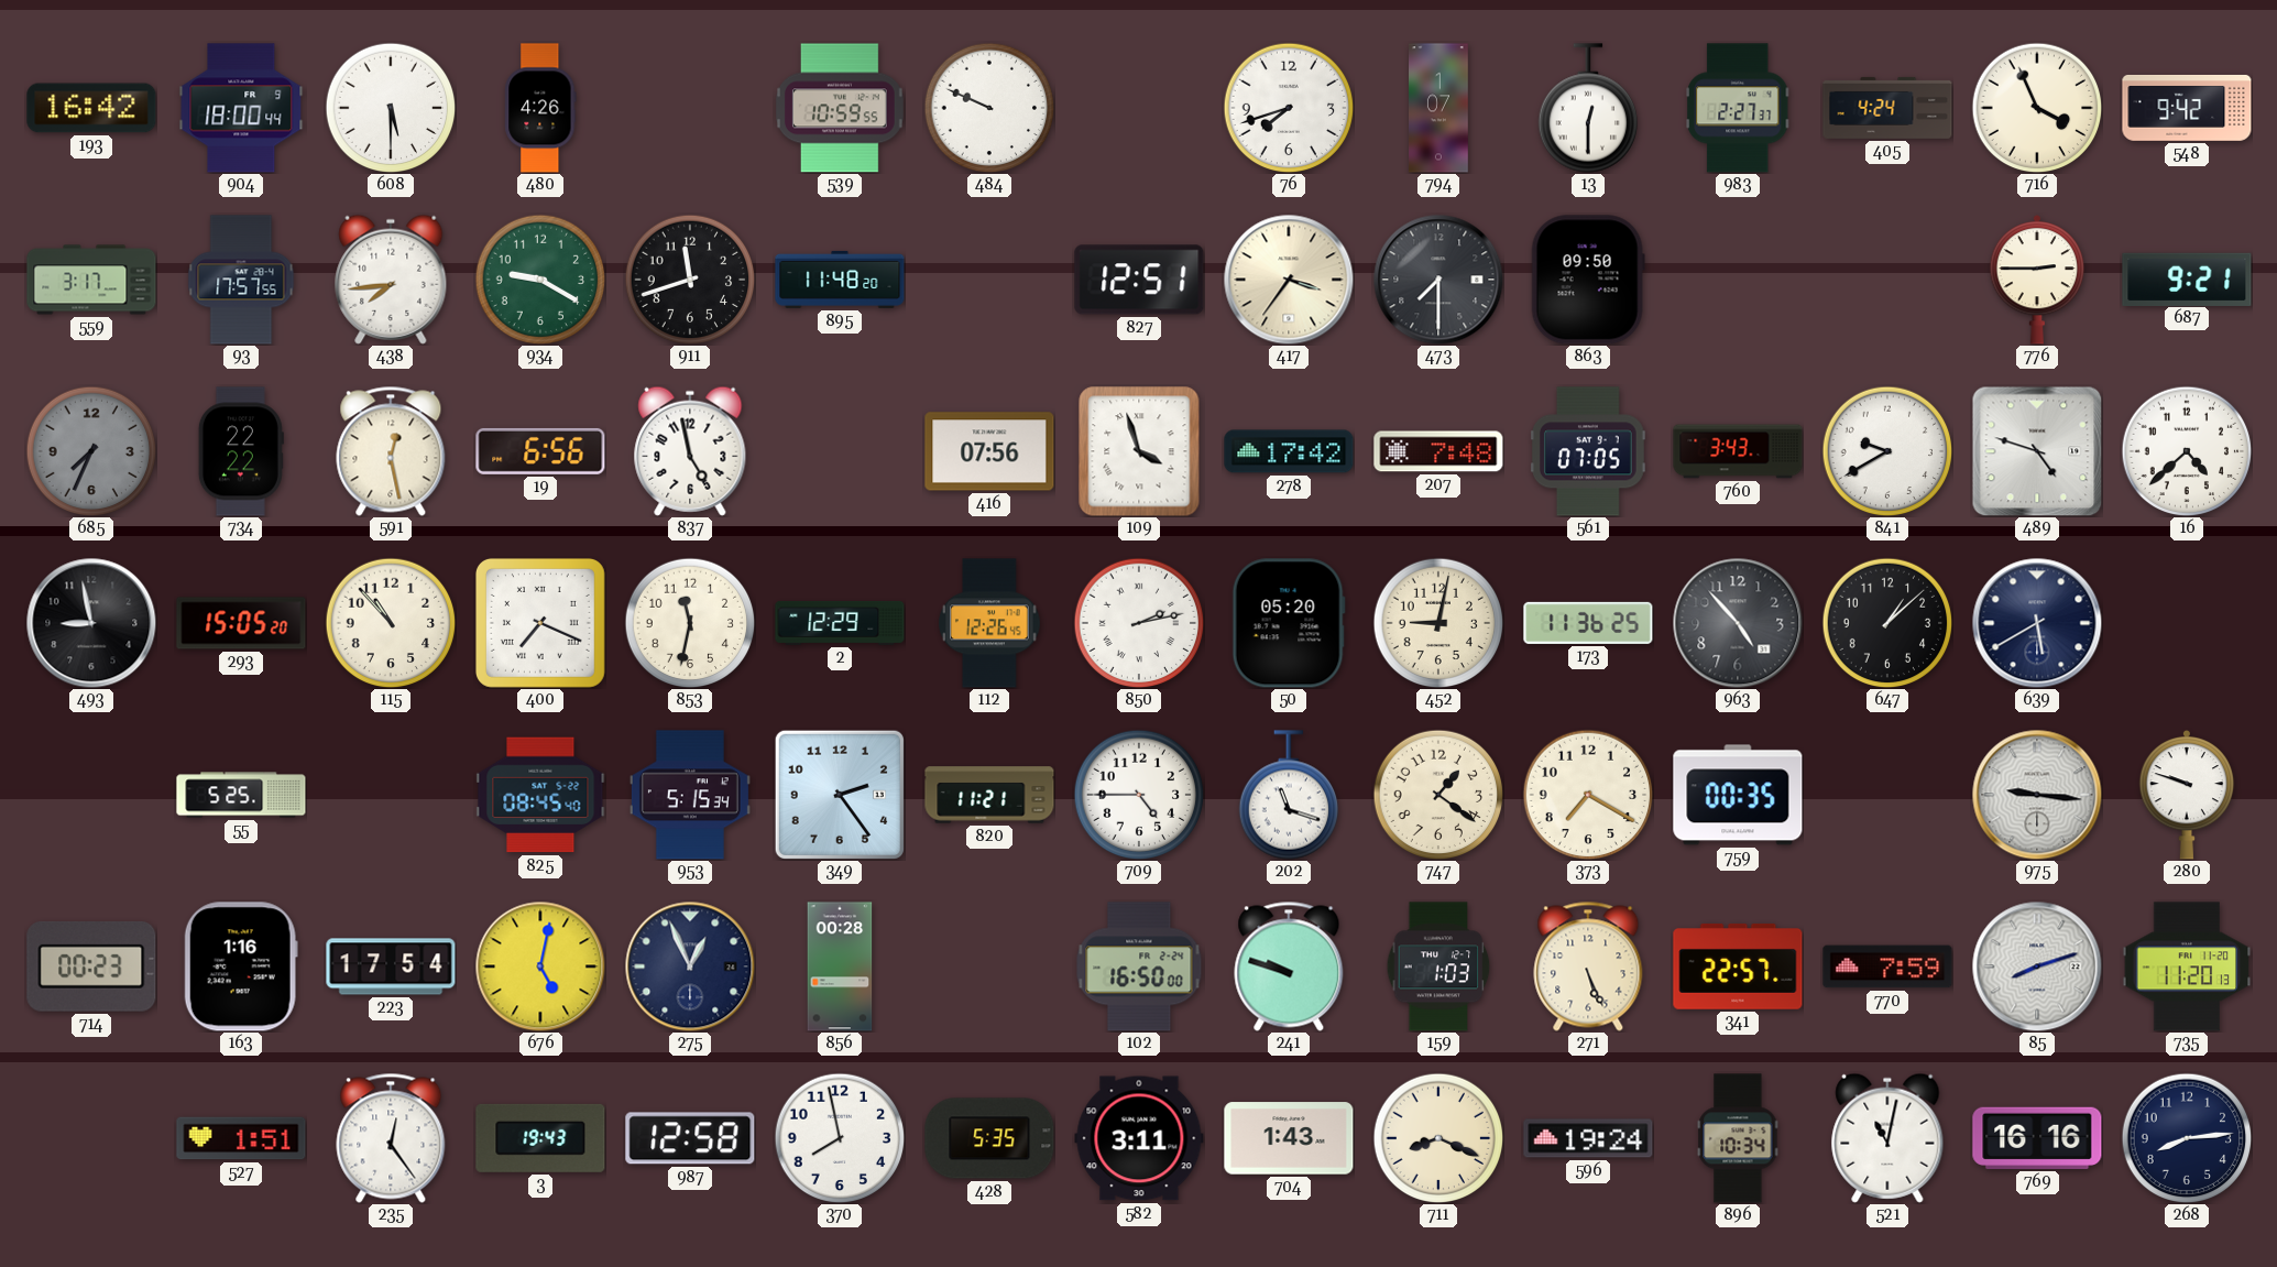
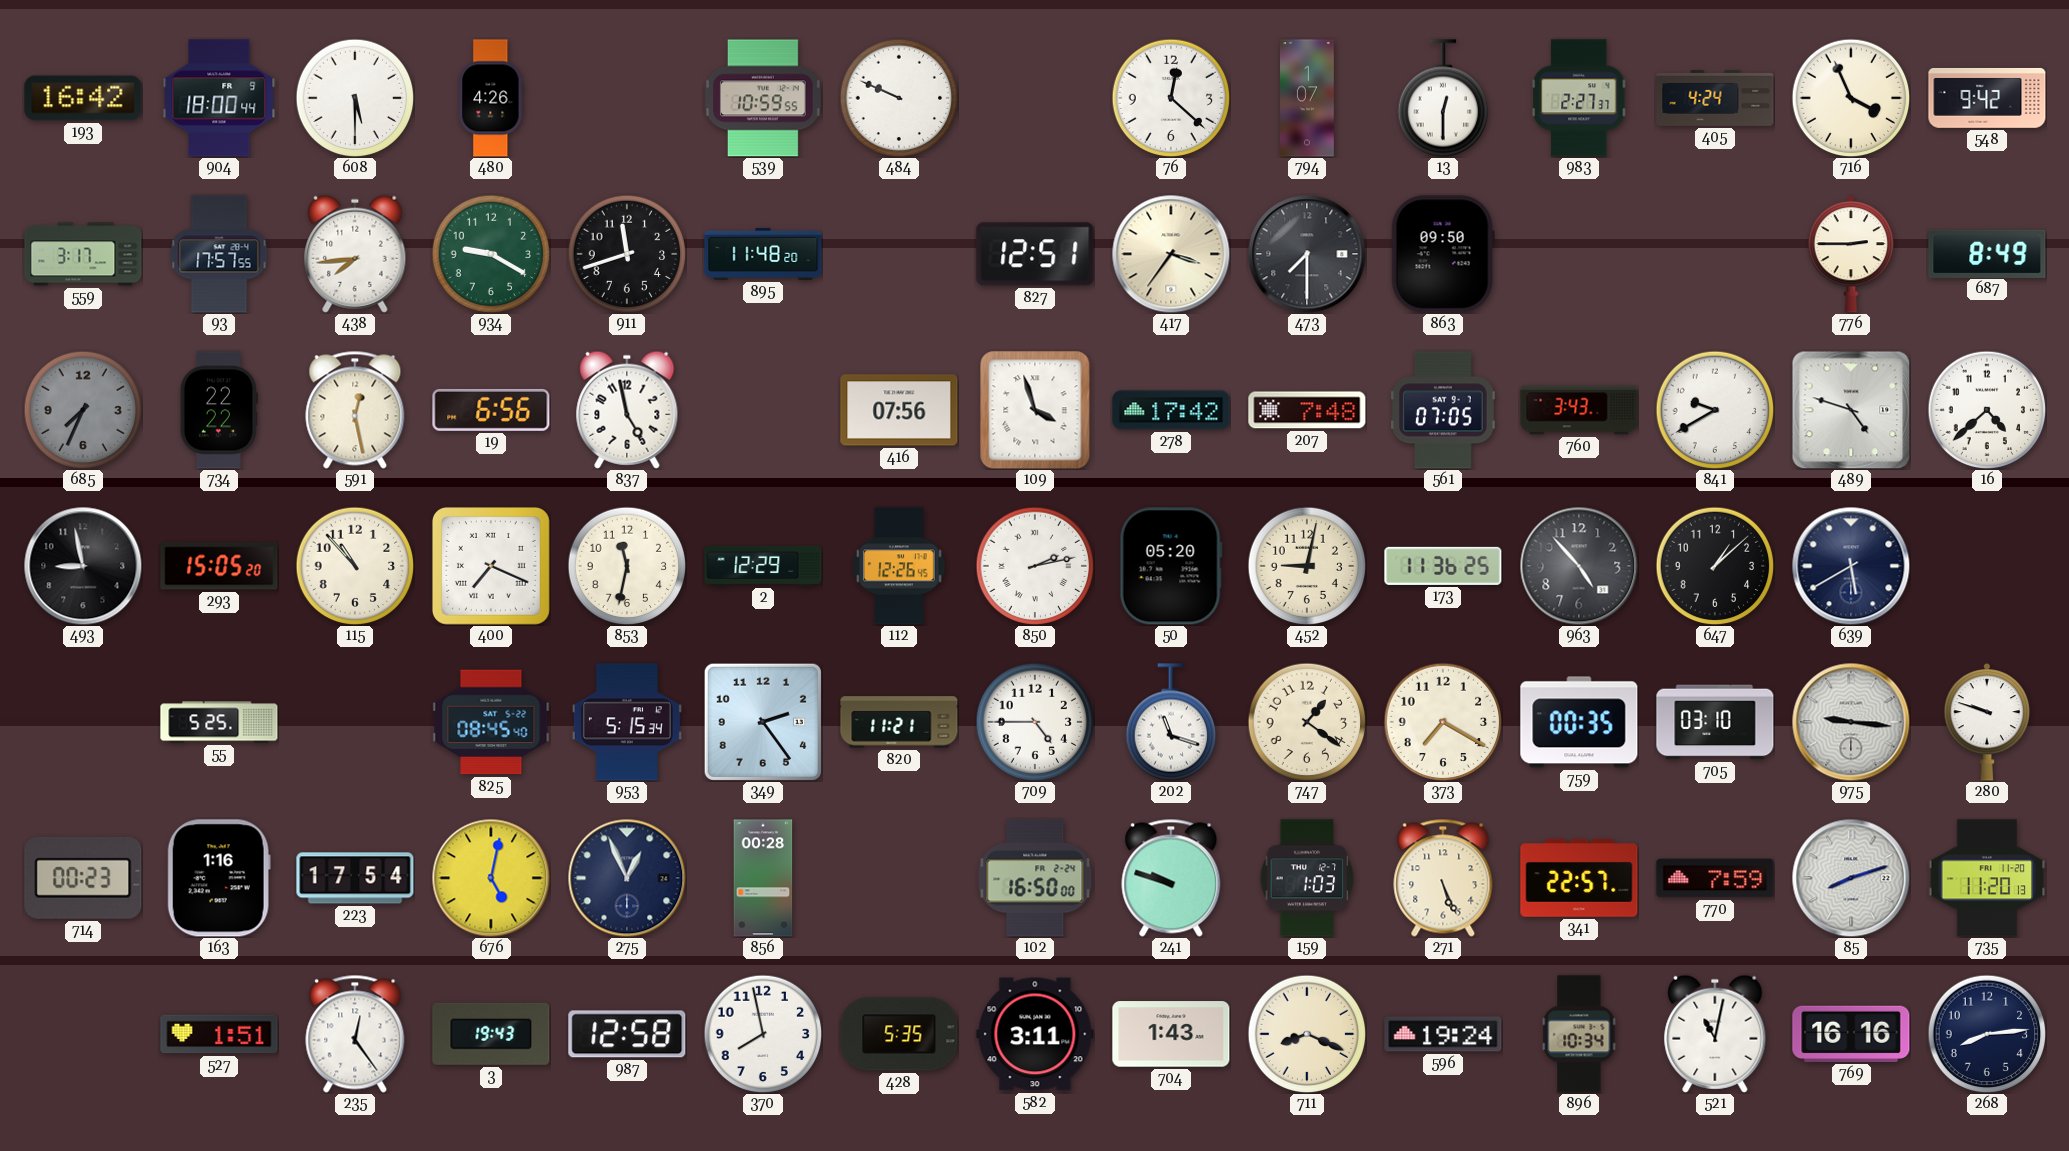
76: 7:42 -> 12:22
687: 9:21 -> 8:49
705: none -> 03:10
